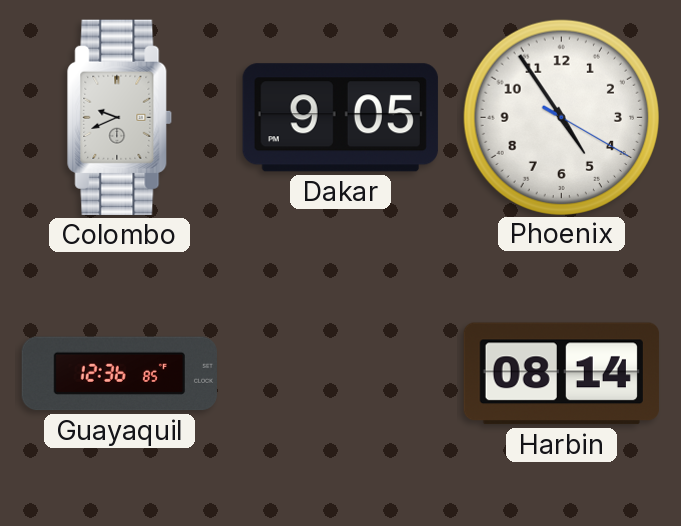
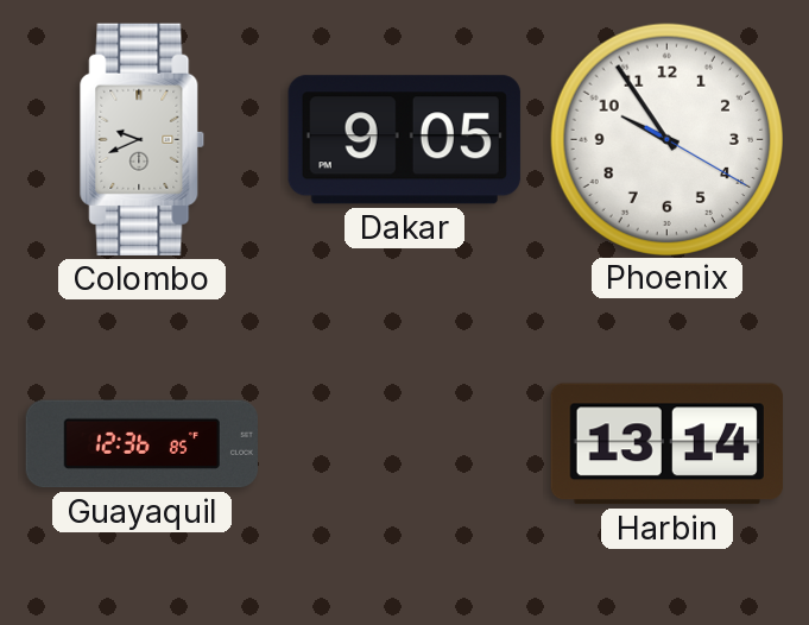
Phoenix: 4:54 -> 9:54
Harbin: 08:14 -> 13:14
